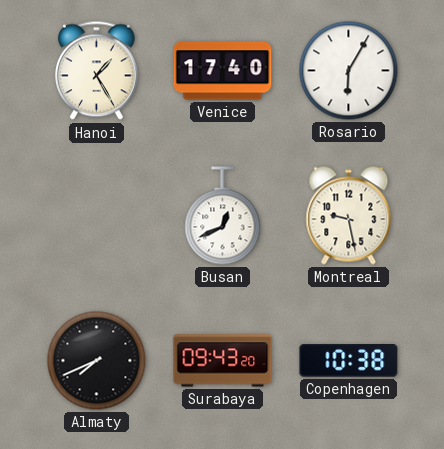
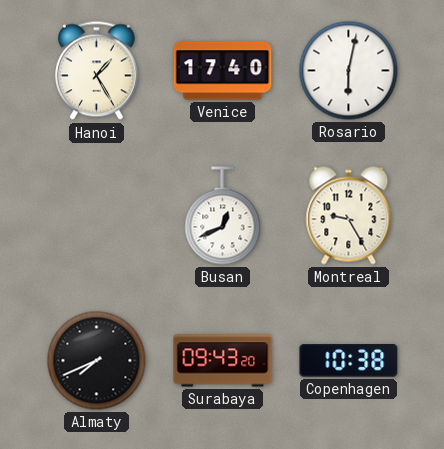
Rosario: 6:05 -> 6:02
Montreal: 9:28 -> 9:25
